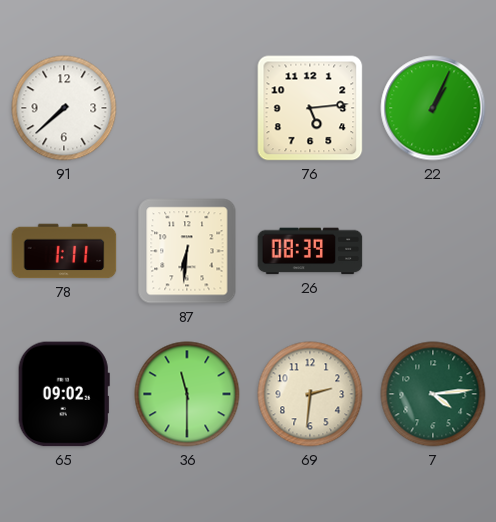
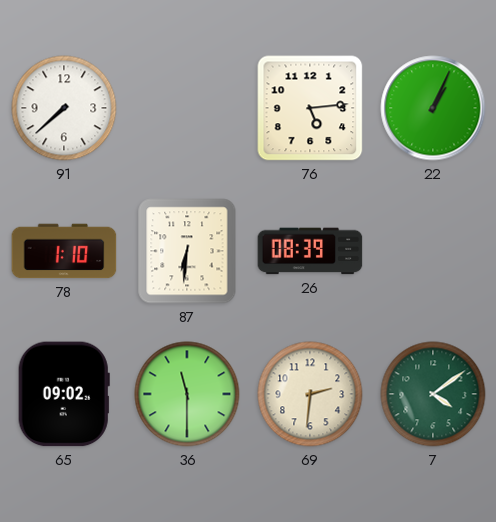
78: 1:11 -> 1:10
7: 4:14 -> 4:09
